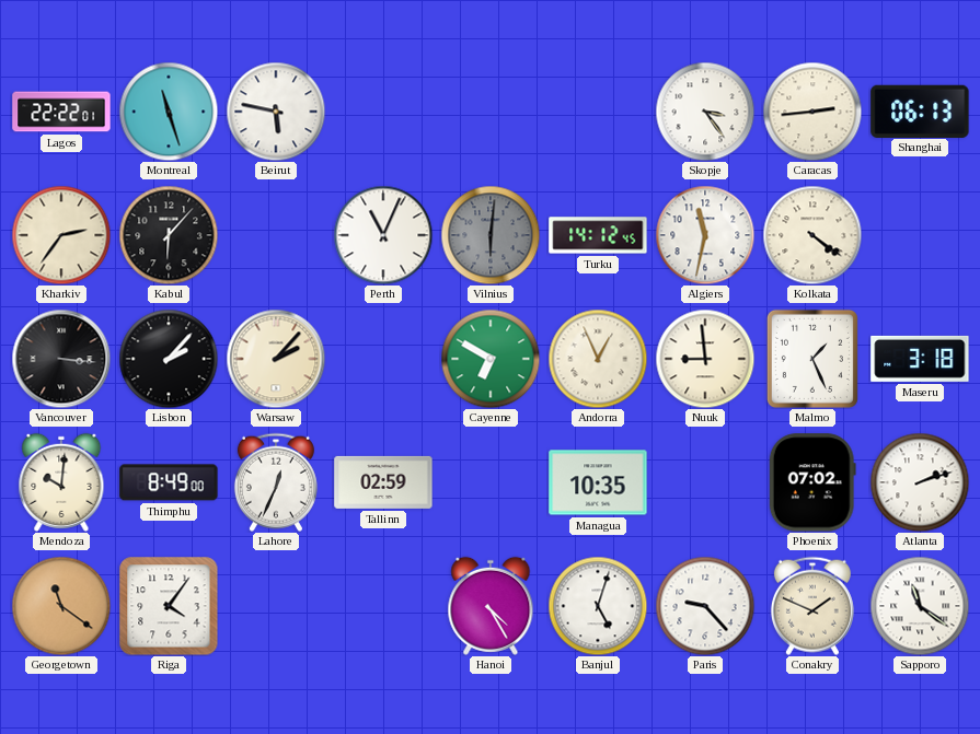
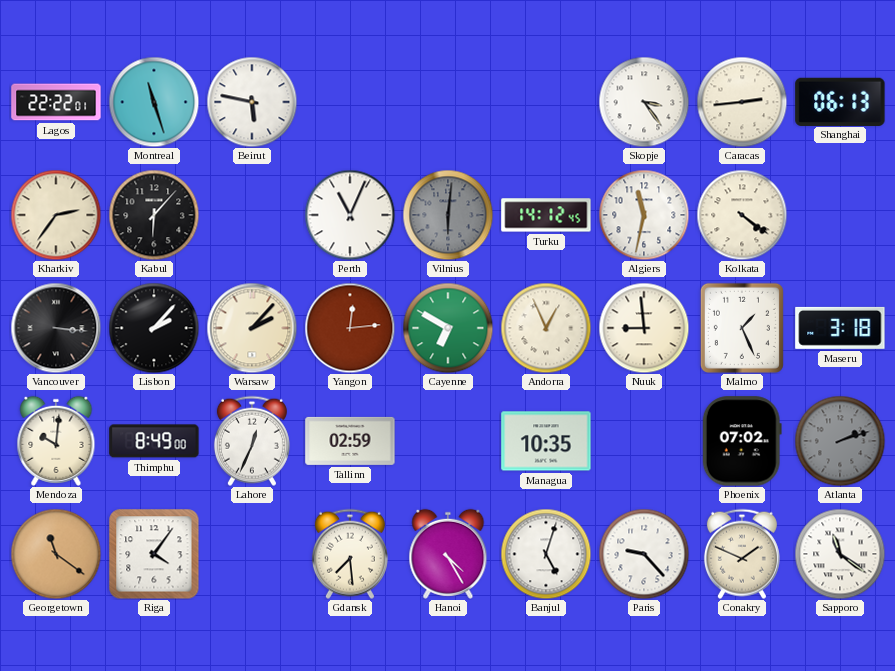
Yangon: none -> 12:14
Atlanta dial: white -> grey
Gdansk: none -> 7:29
